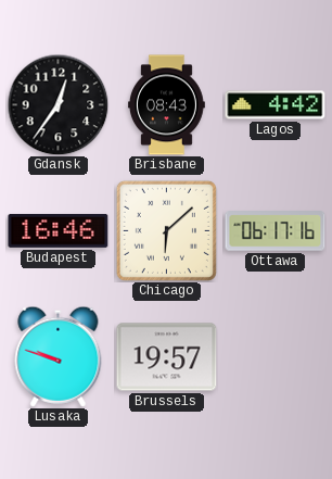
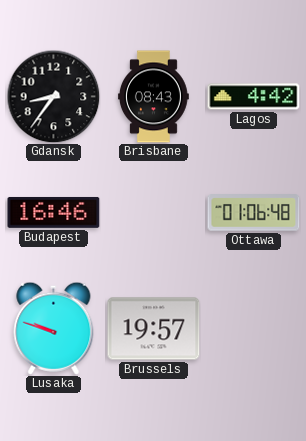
Gdansk: 12:36 -> 8:36
Chicago: 6:08 -> none
Ottawa: 06:17 -> 01:06
